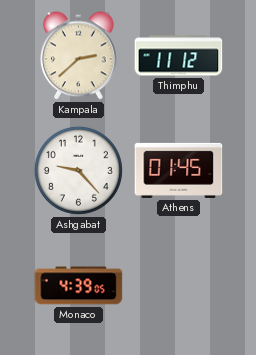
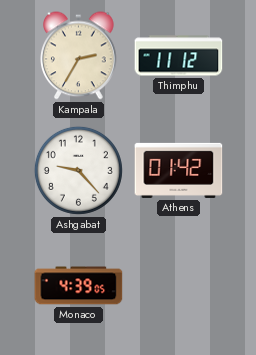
Kampala: 2:38 -> 2:35
Athens: 01:45 -> 01:42
